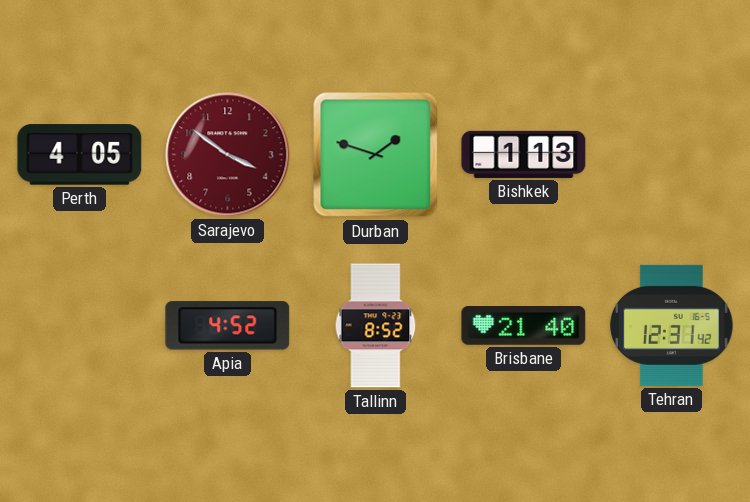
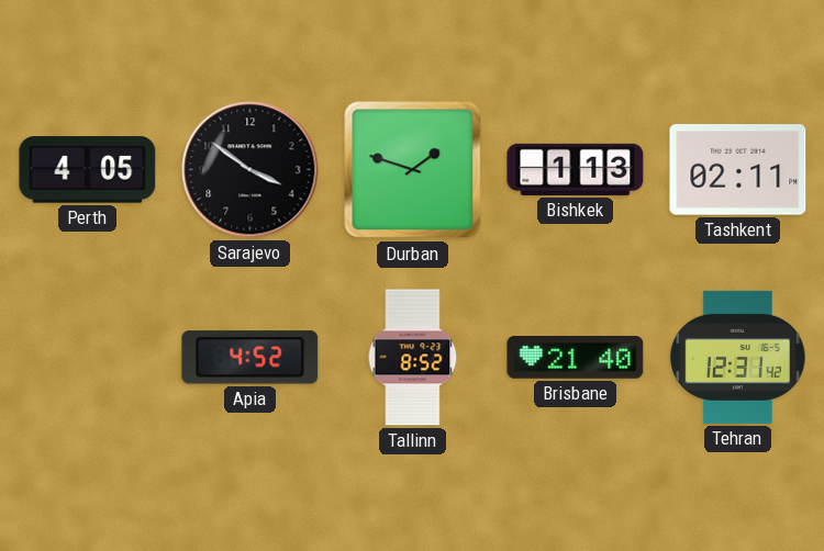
Sarajevo dial: burgundy -> black
Tashkent: none -> 02:11
